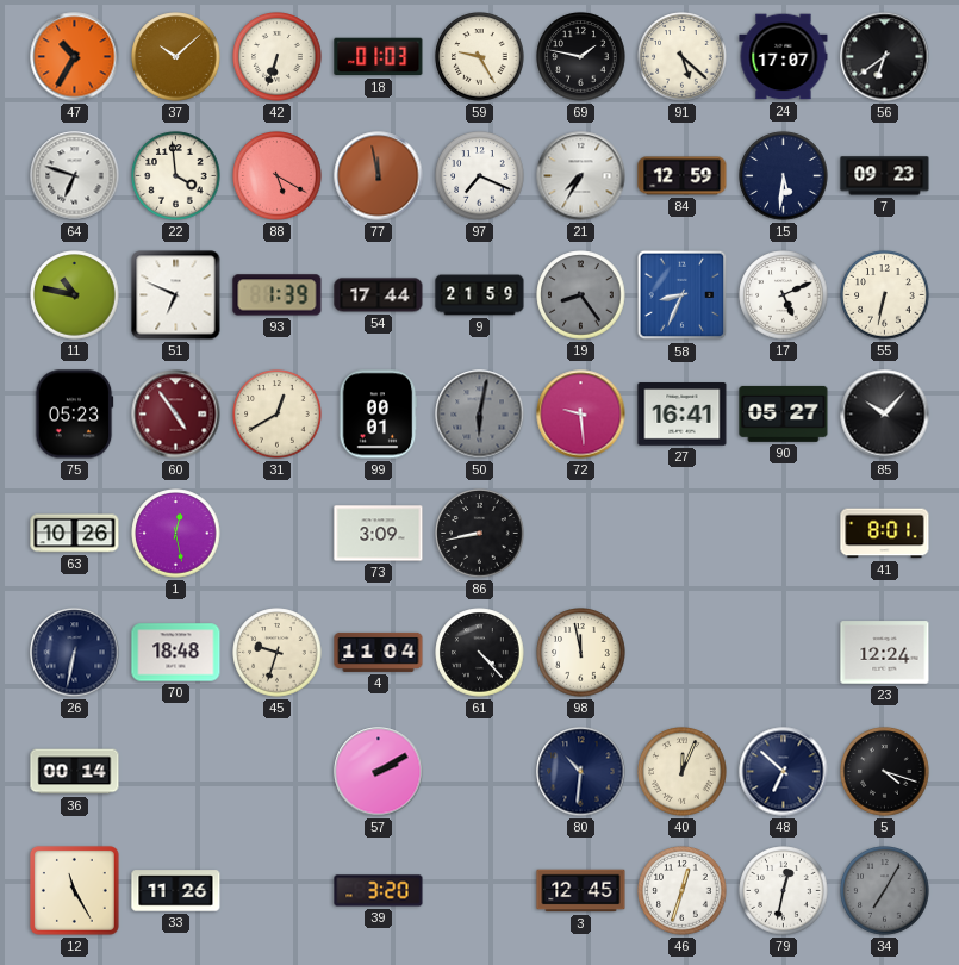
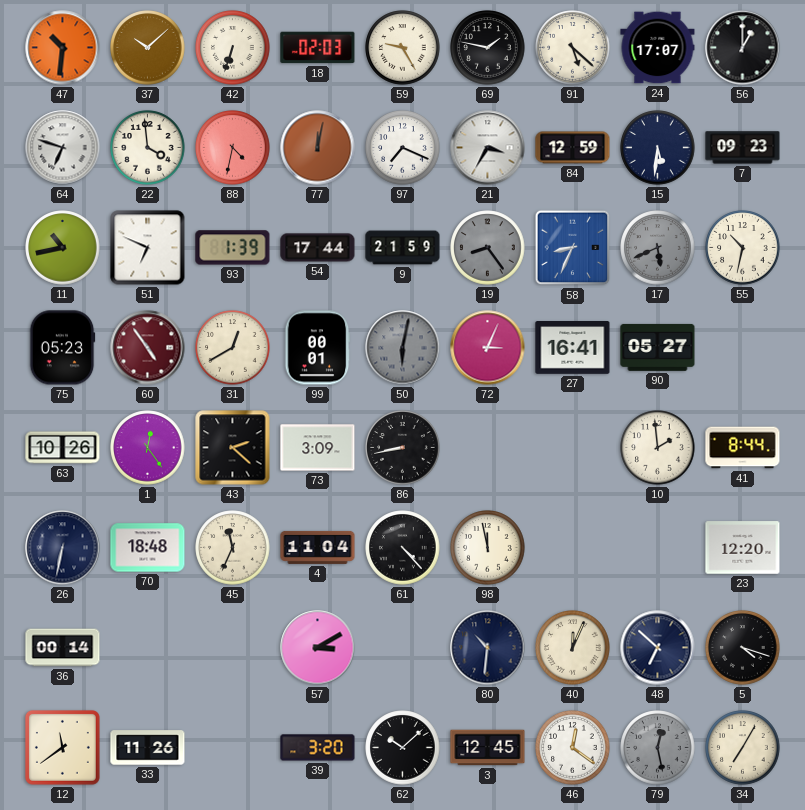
47: 10:35 -> 10:31
18: 01:03 -> 02:03
56: 6:39 -> 1:00
88: 5:20 -> 4:32
77: 11:58 -> 12:02
21: 7:35 -> 3:35
11: 10:47 -> 10:43
17: 5:11 -> 5:41
17 dial: white -> grey
55: 6:32 -> 10:32
72: 9:29 -> 3:04
85: 10:07 -> none
1: 12:28 -> 12:24
43: none -> 2:22
10: none -> 1:59
41: 8:01 -> 8:44
45: 9:33 -> 11:34
23: 12:24 -> 12:20
57: 2:10 -> 3:10
12: 11:25 -> 11:39
62: none -> 10:08
46: 12:33 -> 12:21
79: 12:32 -> 12:28
79 dial: white -> grey
34 dial: grey -> cream
